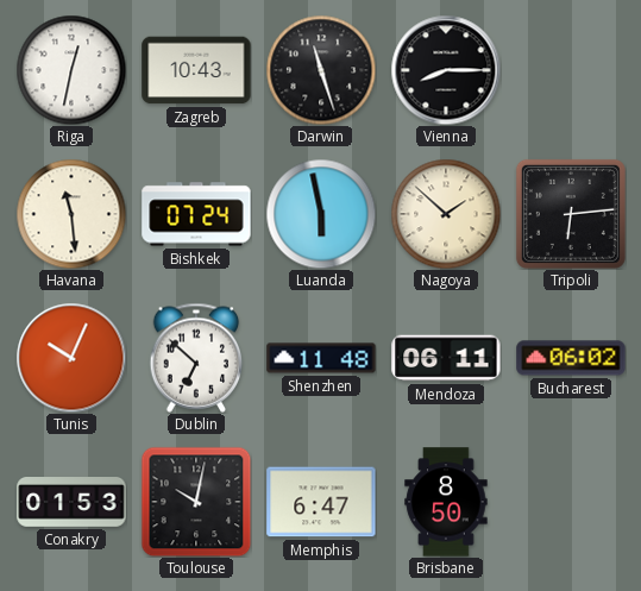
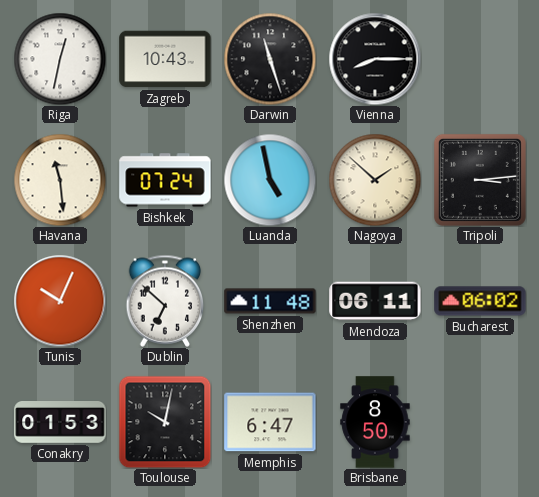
Luanda: 5:58 -> 4:58
Tripoli: 6:14 -> 3:14
